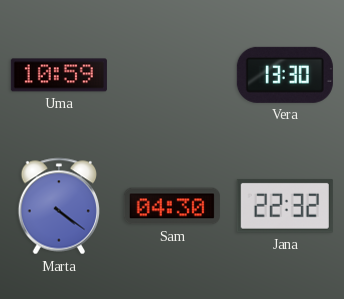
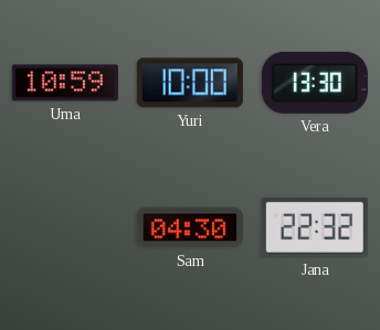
Yuri: none -> 10:00
Marta: 4:21 -> none
